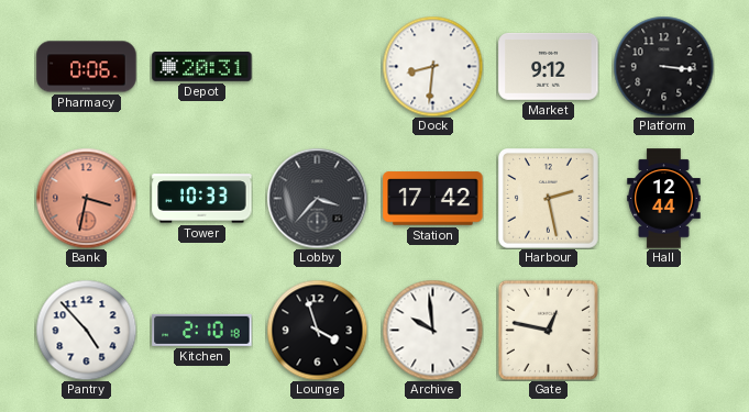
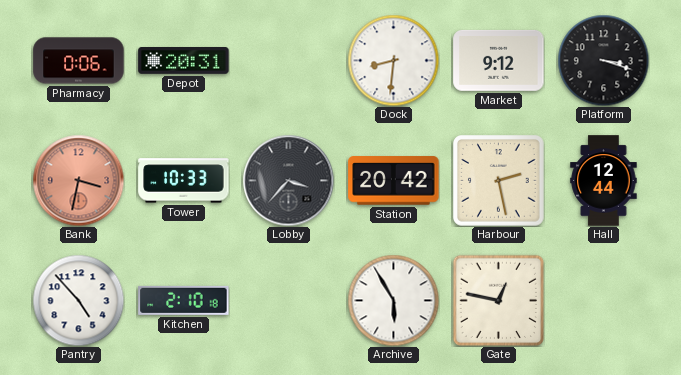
Platform: 3:16 -> 3:18
Station: 17:42 -> 20:42
Lounge: 3:57 -> none
Archive: 9:59 -> 5:55
